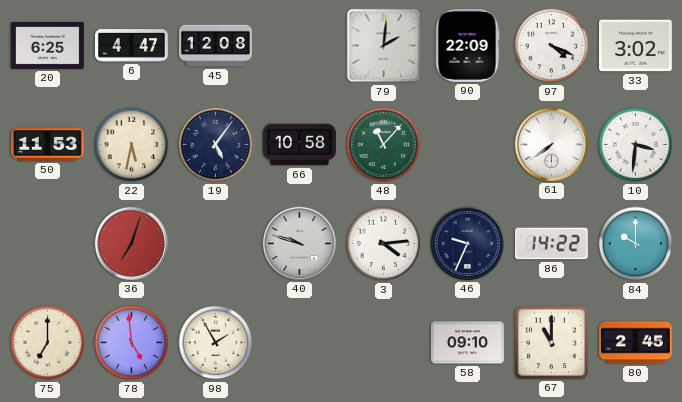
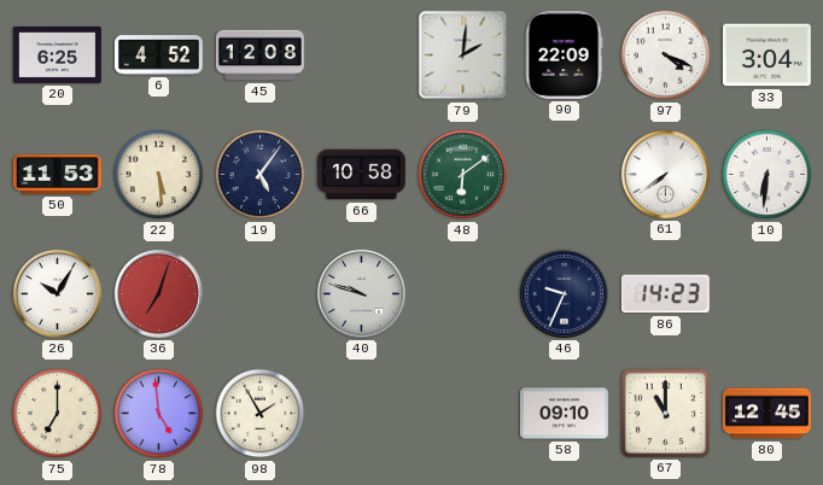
6: 4:47 -> 4:52
33: 3:02 -> 3:04
22: 5:32 -> 5:29
48: 11:07 -> 6:09
10: 3:31 -> 6:31
26: none -> 10:05
3: 4:14 -> none
86: 14:22 -> 14:23
84: 10:00 -> none
80: 2:45 -> 12:45
